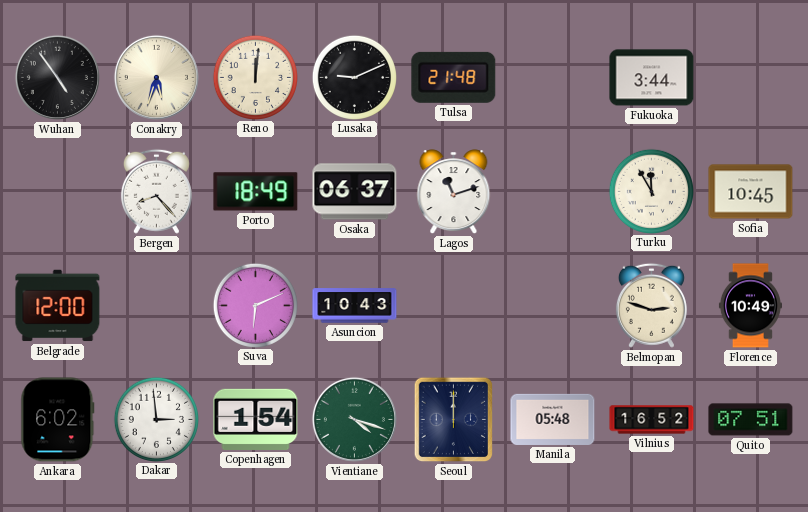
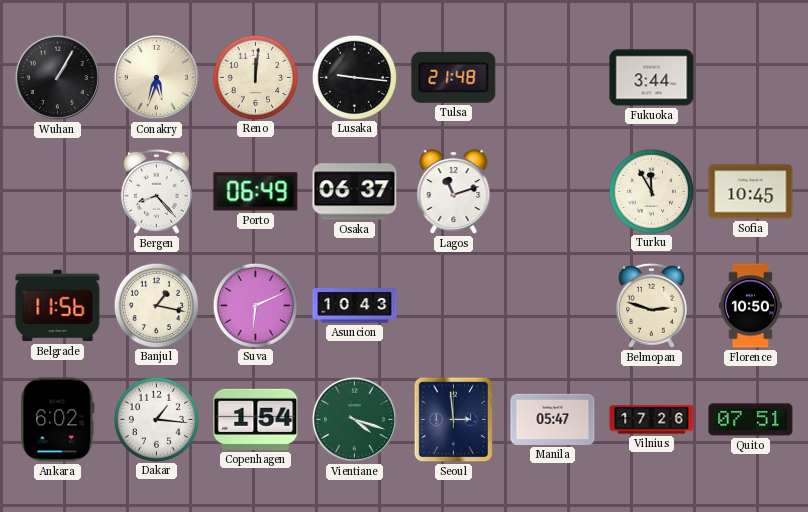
Wuhan: 4:54 -> 1:05
Lusaka: 9:11 -> 9:16
Porto: 18:49 -> 06:49
Belgrade: 12:00 -> 11:56
Banjul: none -> 1:17
Florence: 10:49 -> 10:50
Dakar: 2:59 -> 1:16
Seoul: 12:00 -> 2:59
Manila: 05:48 -> 05:47
Vilnius: 16:52 -> 17:26
